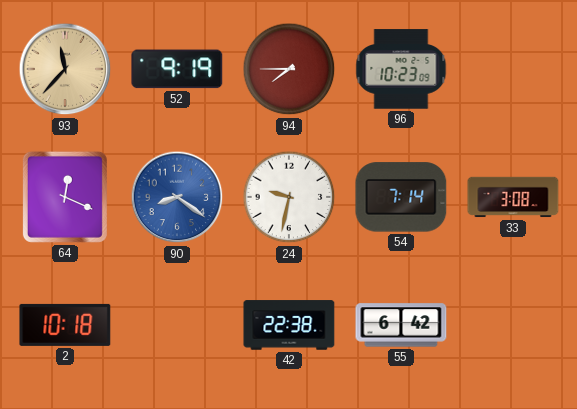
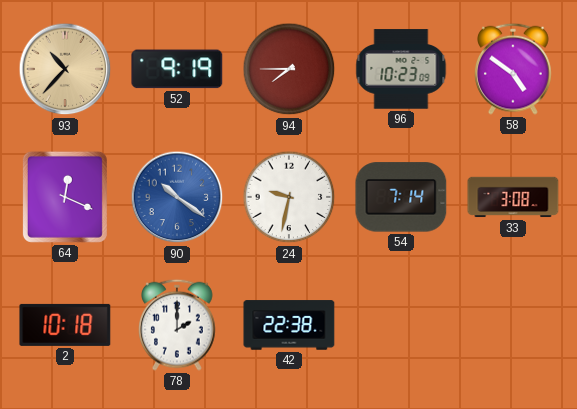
93: 11:37 -> 10:37
58: none -> 4:51
90: 8:21 -> 10:21
78: none -> 2:00
55: 6:42 -> none
